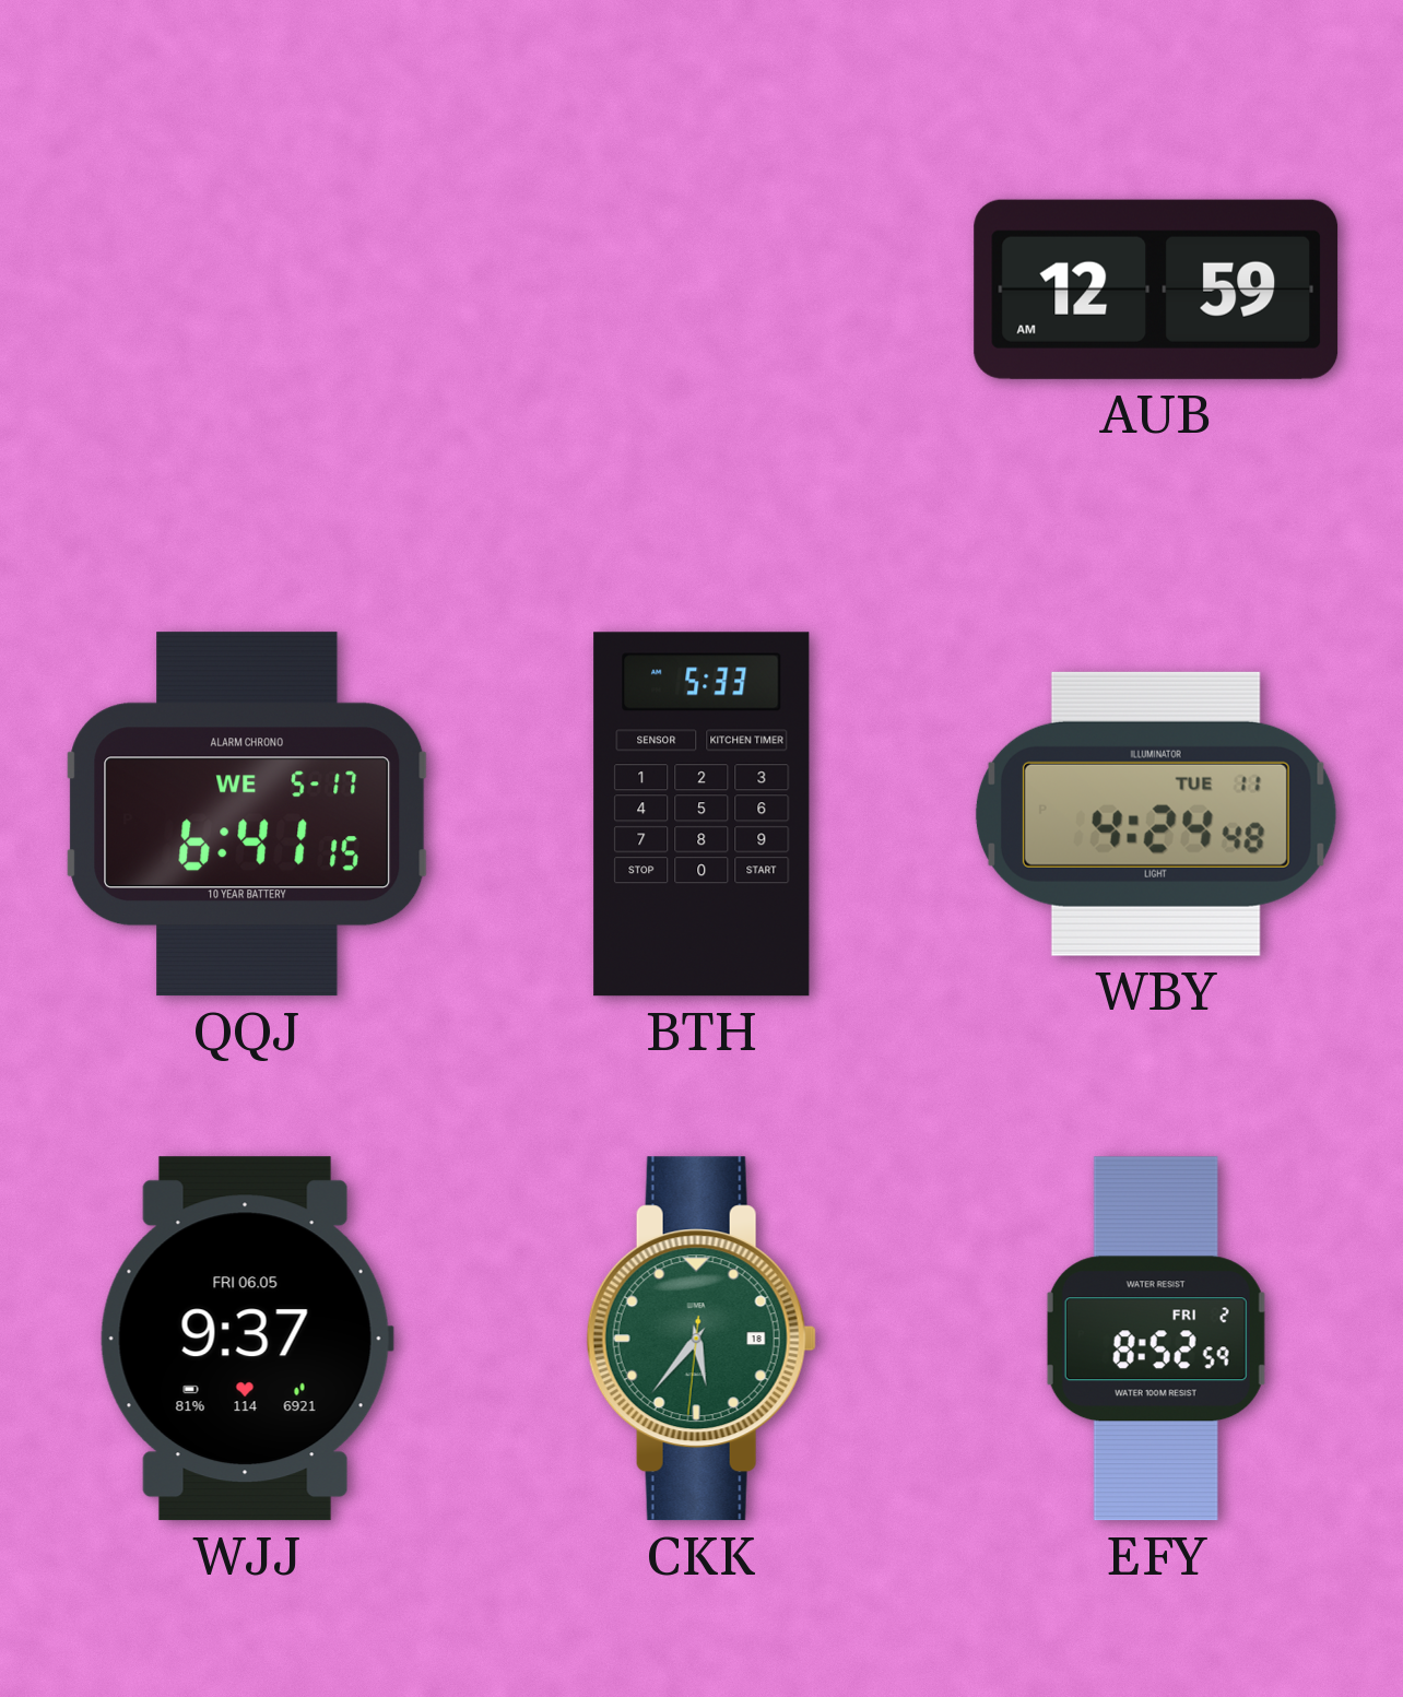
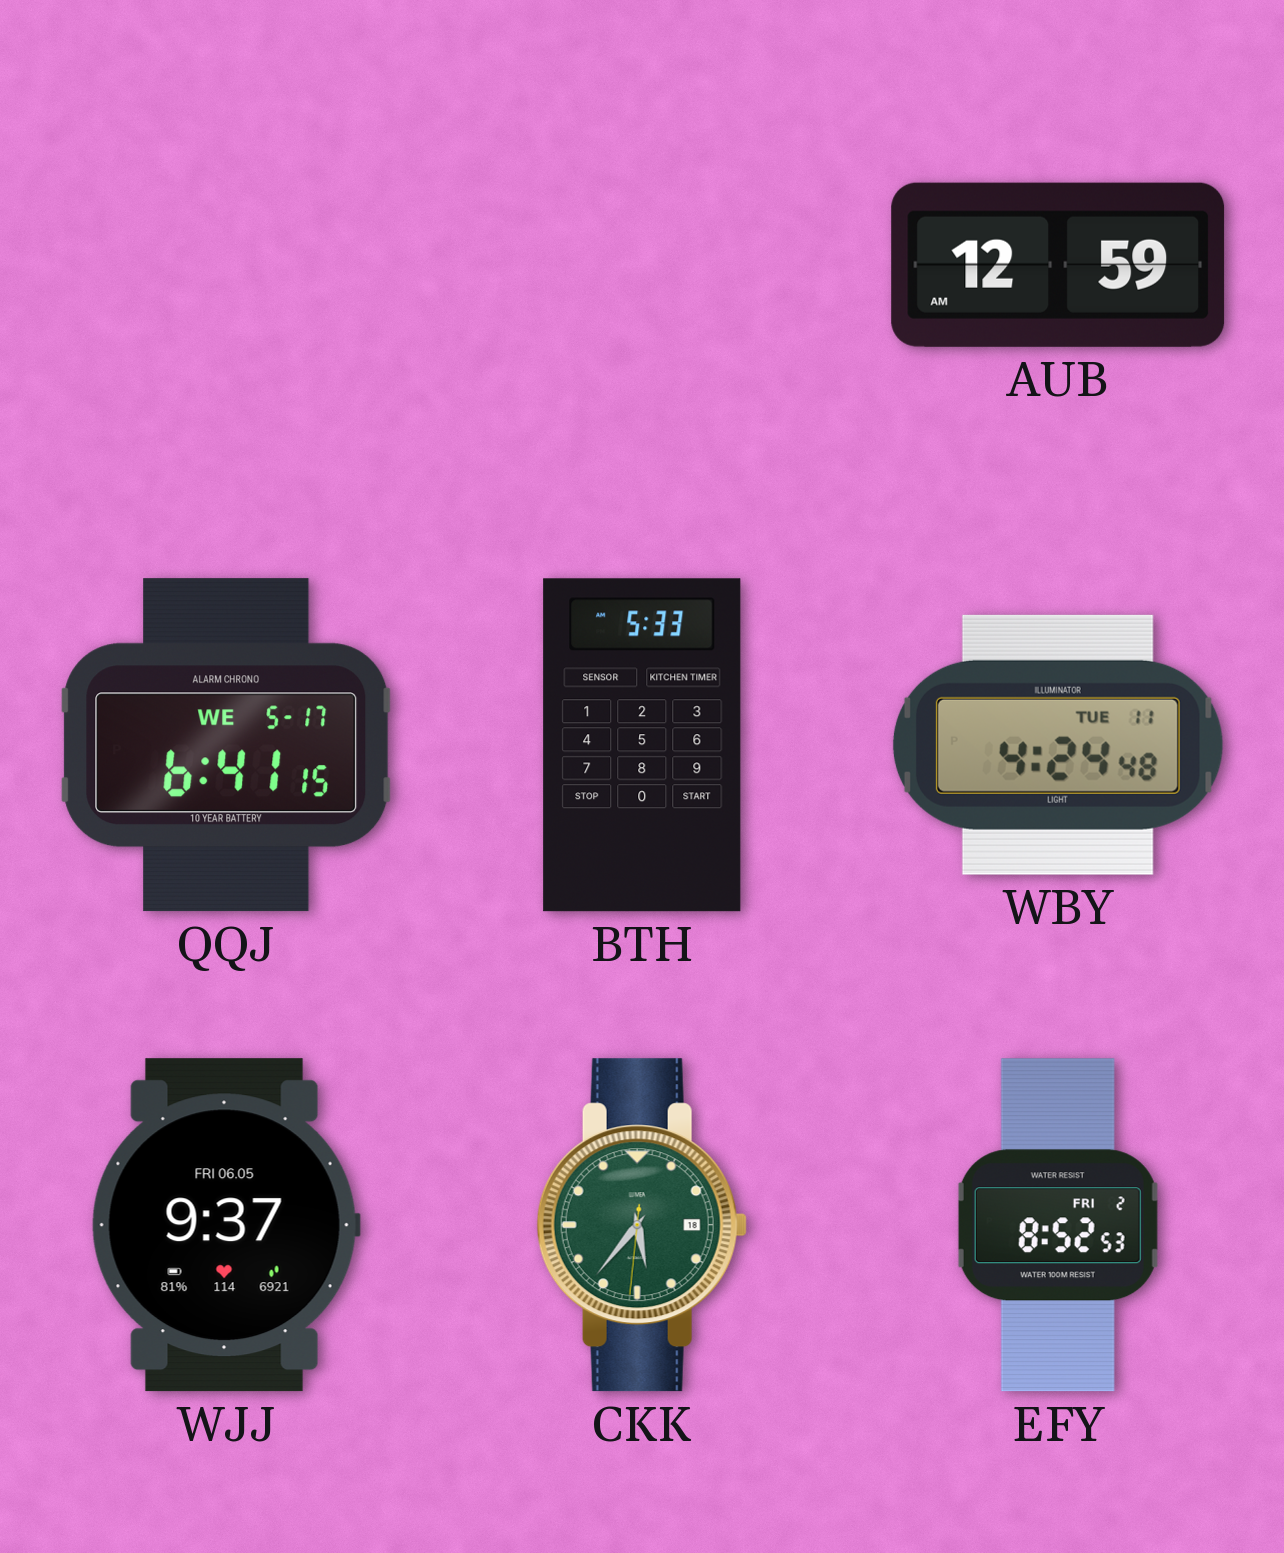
EFY: 8:52:59 -> 8:52:53
